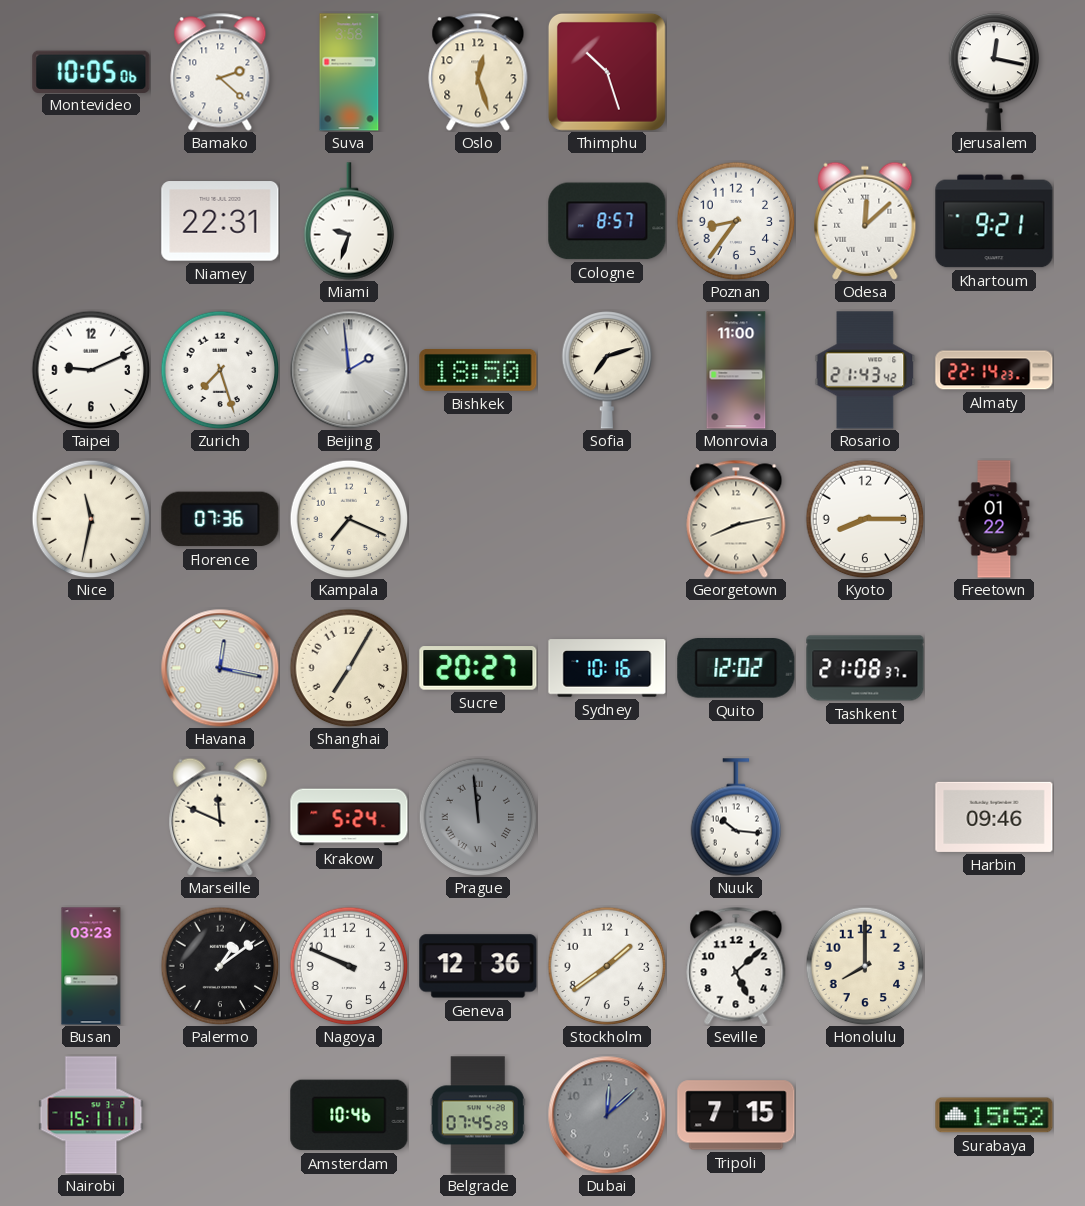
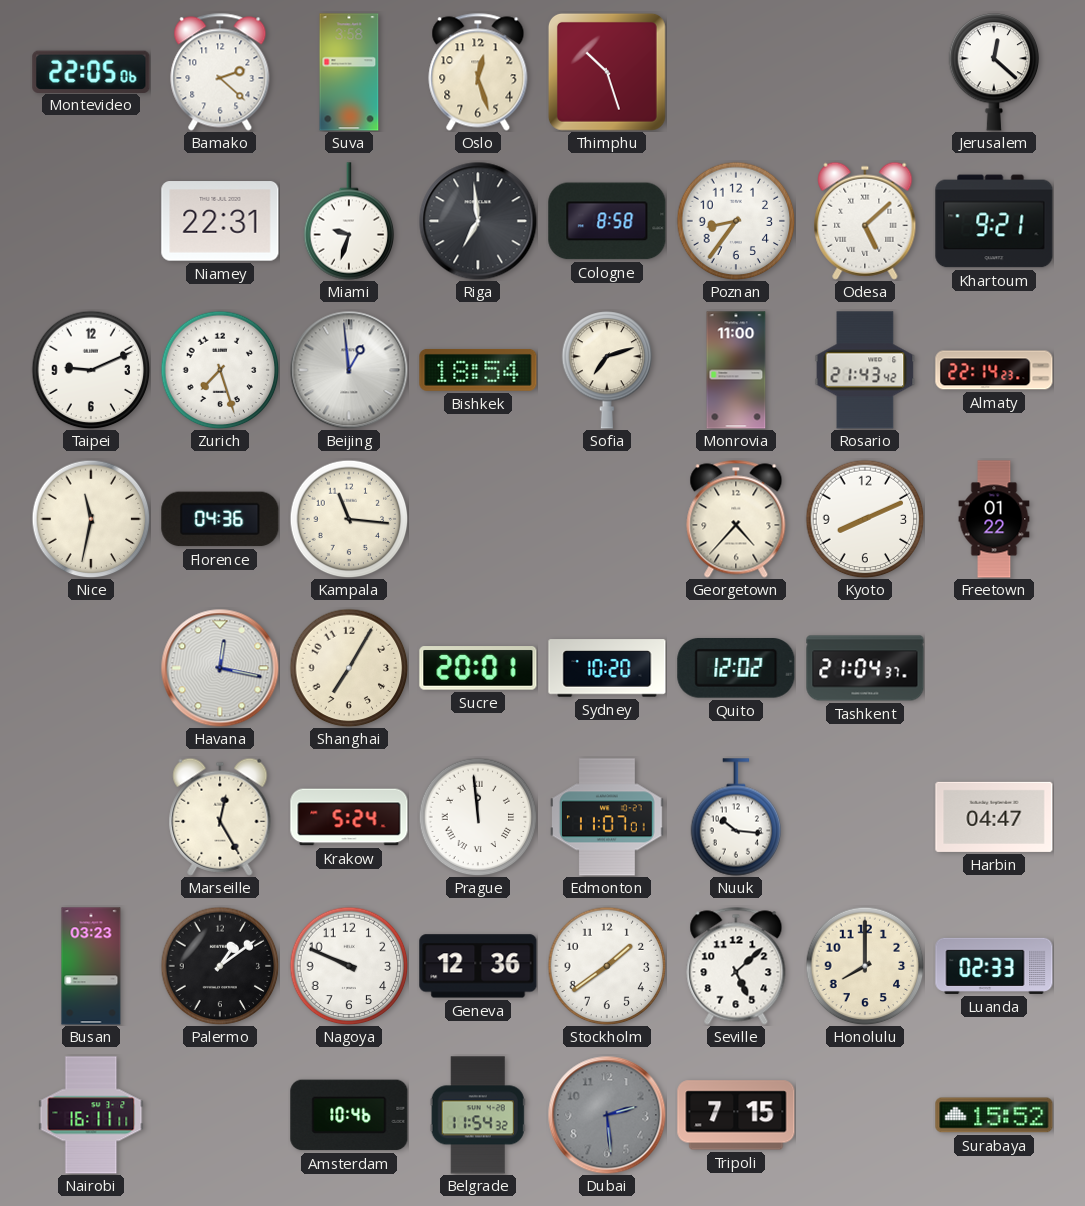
Montevideo: 10:05 -> 22:05
Jerusalem: 12:17 -> 12:22
Riga: none -> 6:59
Cologne: 8:57 -> 8:58
Odesa: 12:08 -> 5:08
Beijing: 1:59 -> 12:59
Bishkek: 18:50 -> 18:54
Florence: 07:36 -> 04:36
Kampala: 7:19 -> 11:16
Georgetown: 8:13 -> 4:37
Kyoto: 8:15 -> 8:11
Sucre: 20:27 -> 20:01
Sydney: 10:16 -> 10:20
Tashkent: 21:08 -> 21:04
Marseille: 11:49 -> 12:25
Prague dial: grey -> white
Edmonton: none -> 11:07
Harbin: 09:46 -> 04:47
Luanda: none -> 02:33
Nairobi: 15:11 -> 16:11
Belgrade: 07:45 -> 11:54
Dubai: 12:08 -> 2:29
